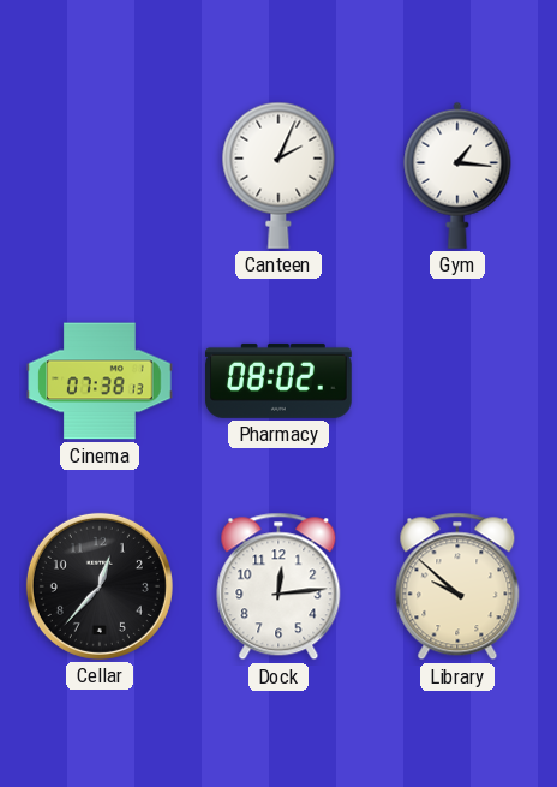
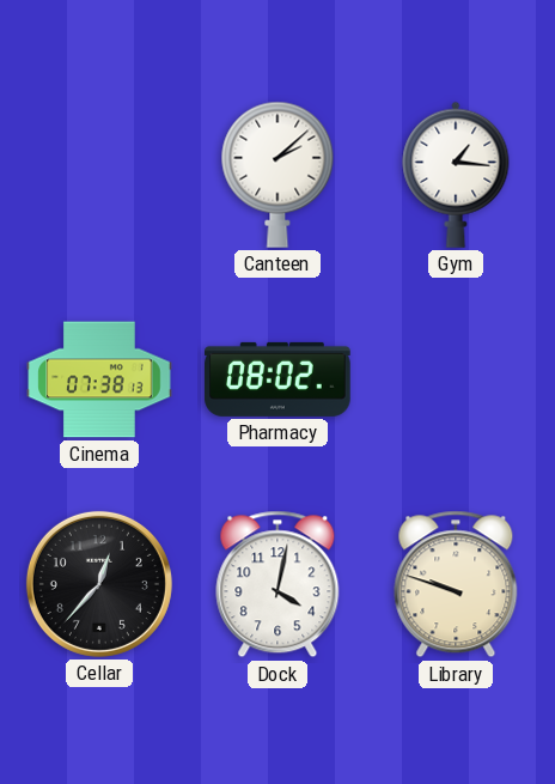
Canteen: 2:04 -> 2:08
Dock: 12:14 -> 4:02
Library: 9:52 -> 9:48
